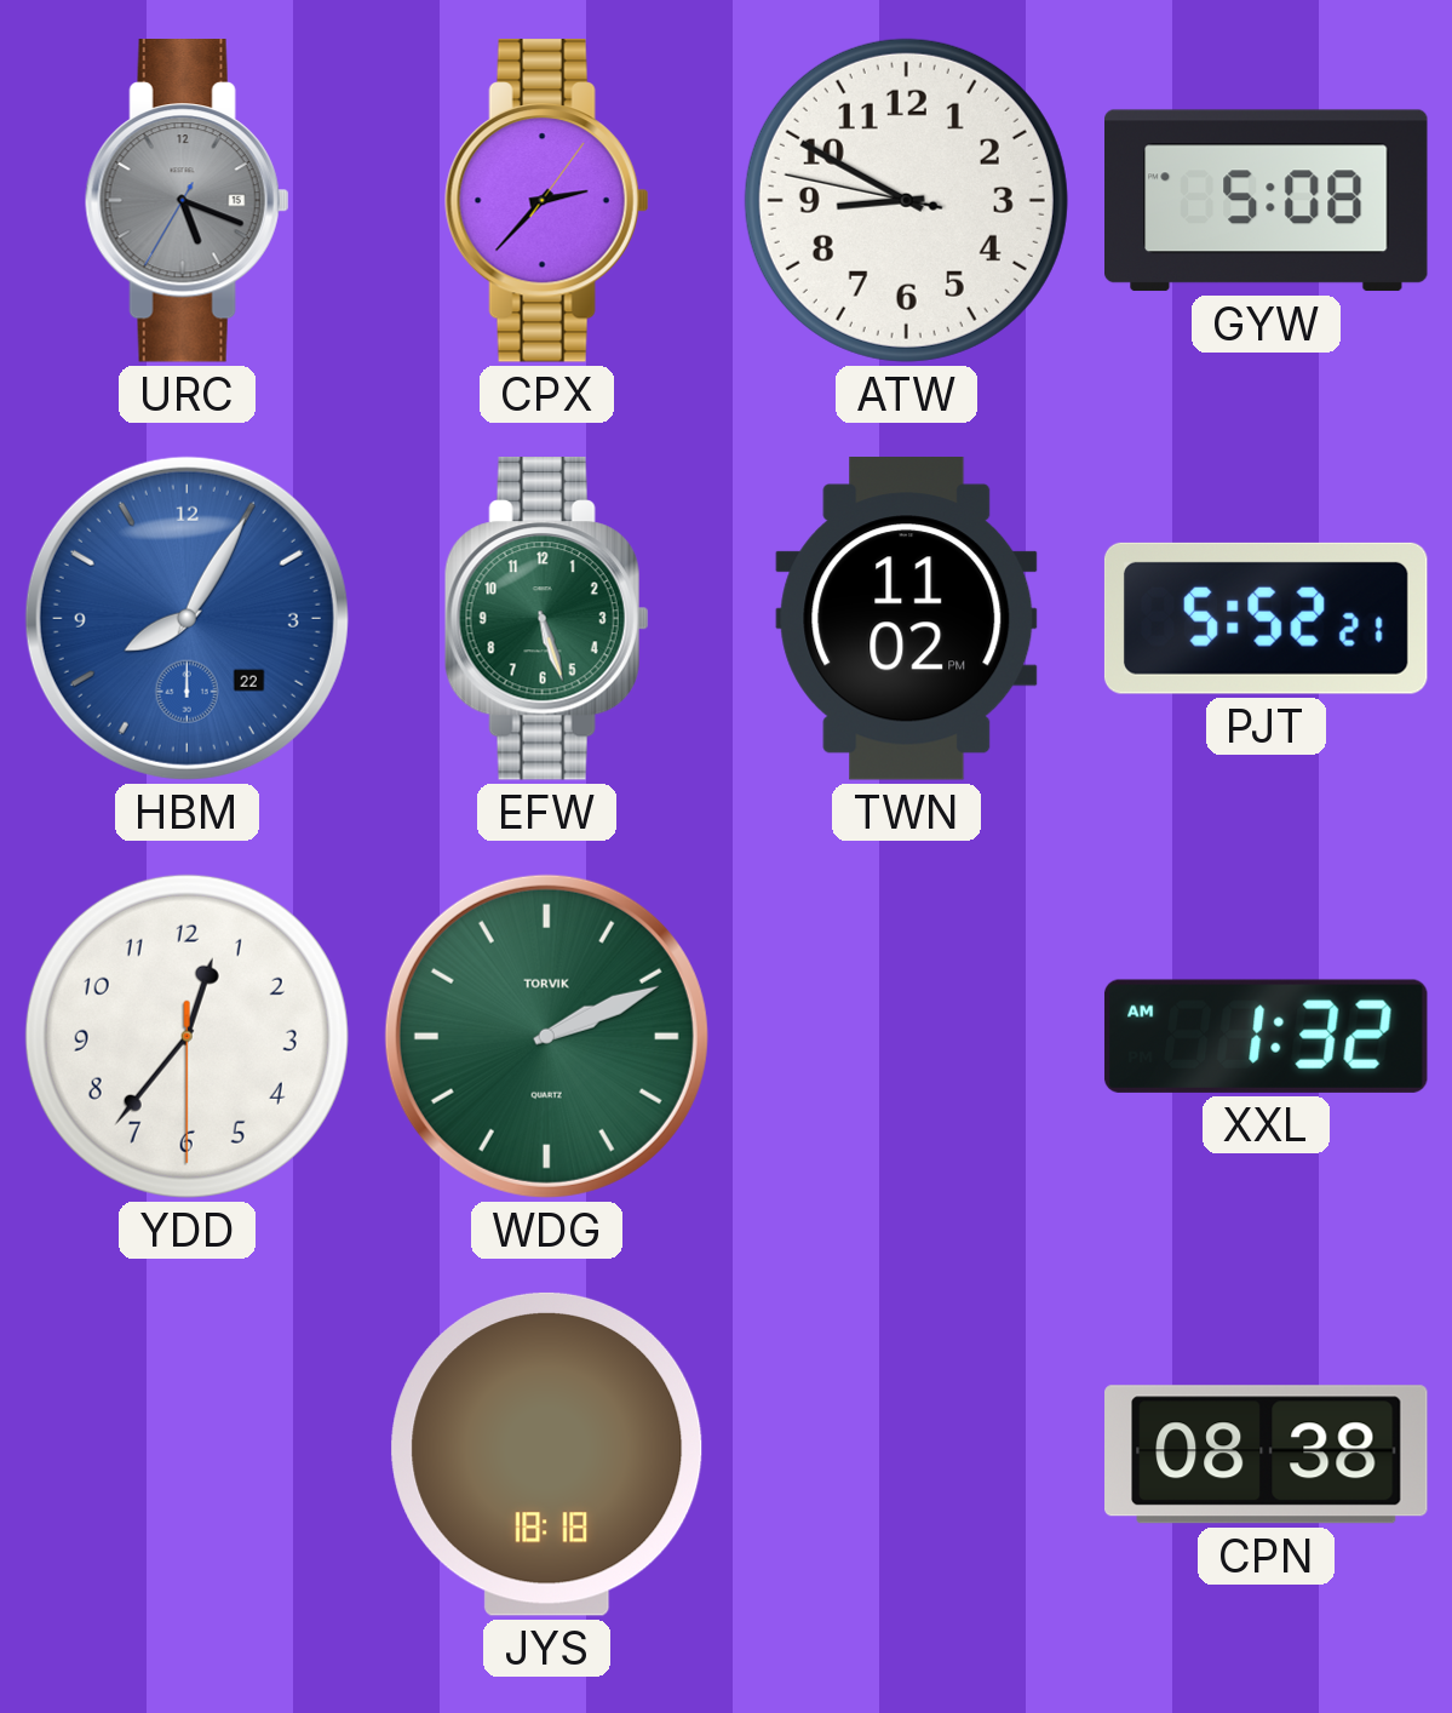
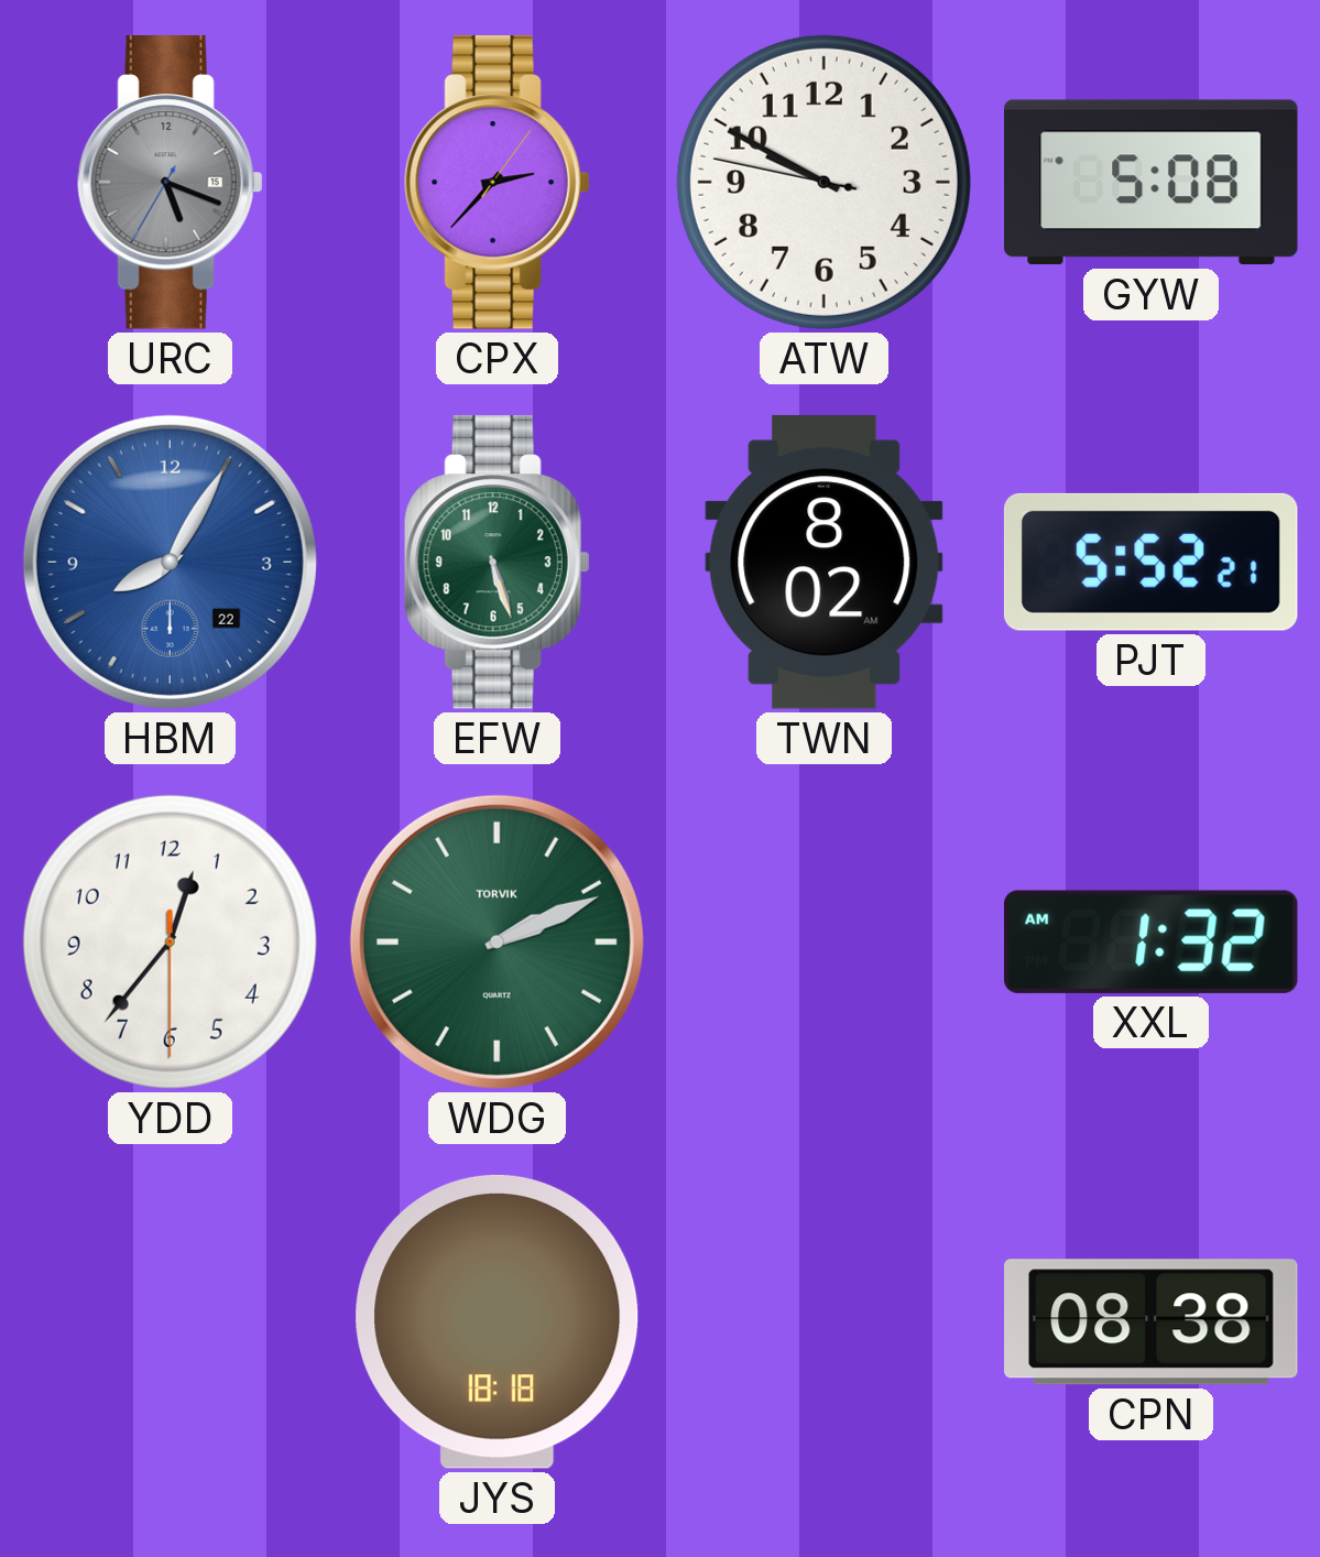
ATW: 8:49 -> 9:49
TWN: 11:02 -> 8:02
